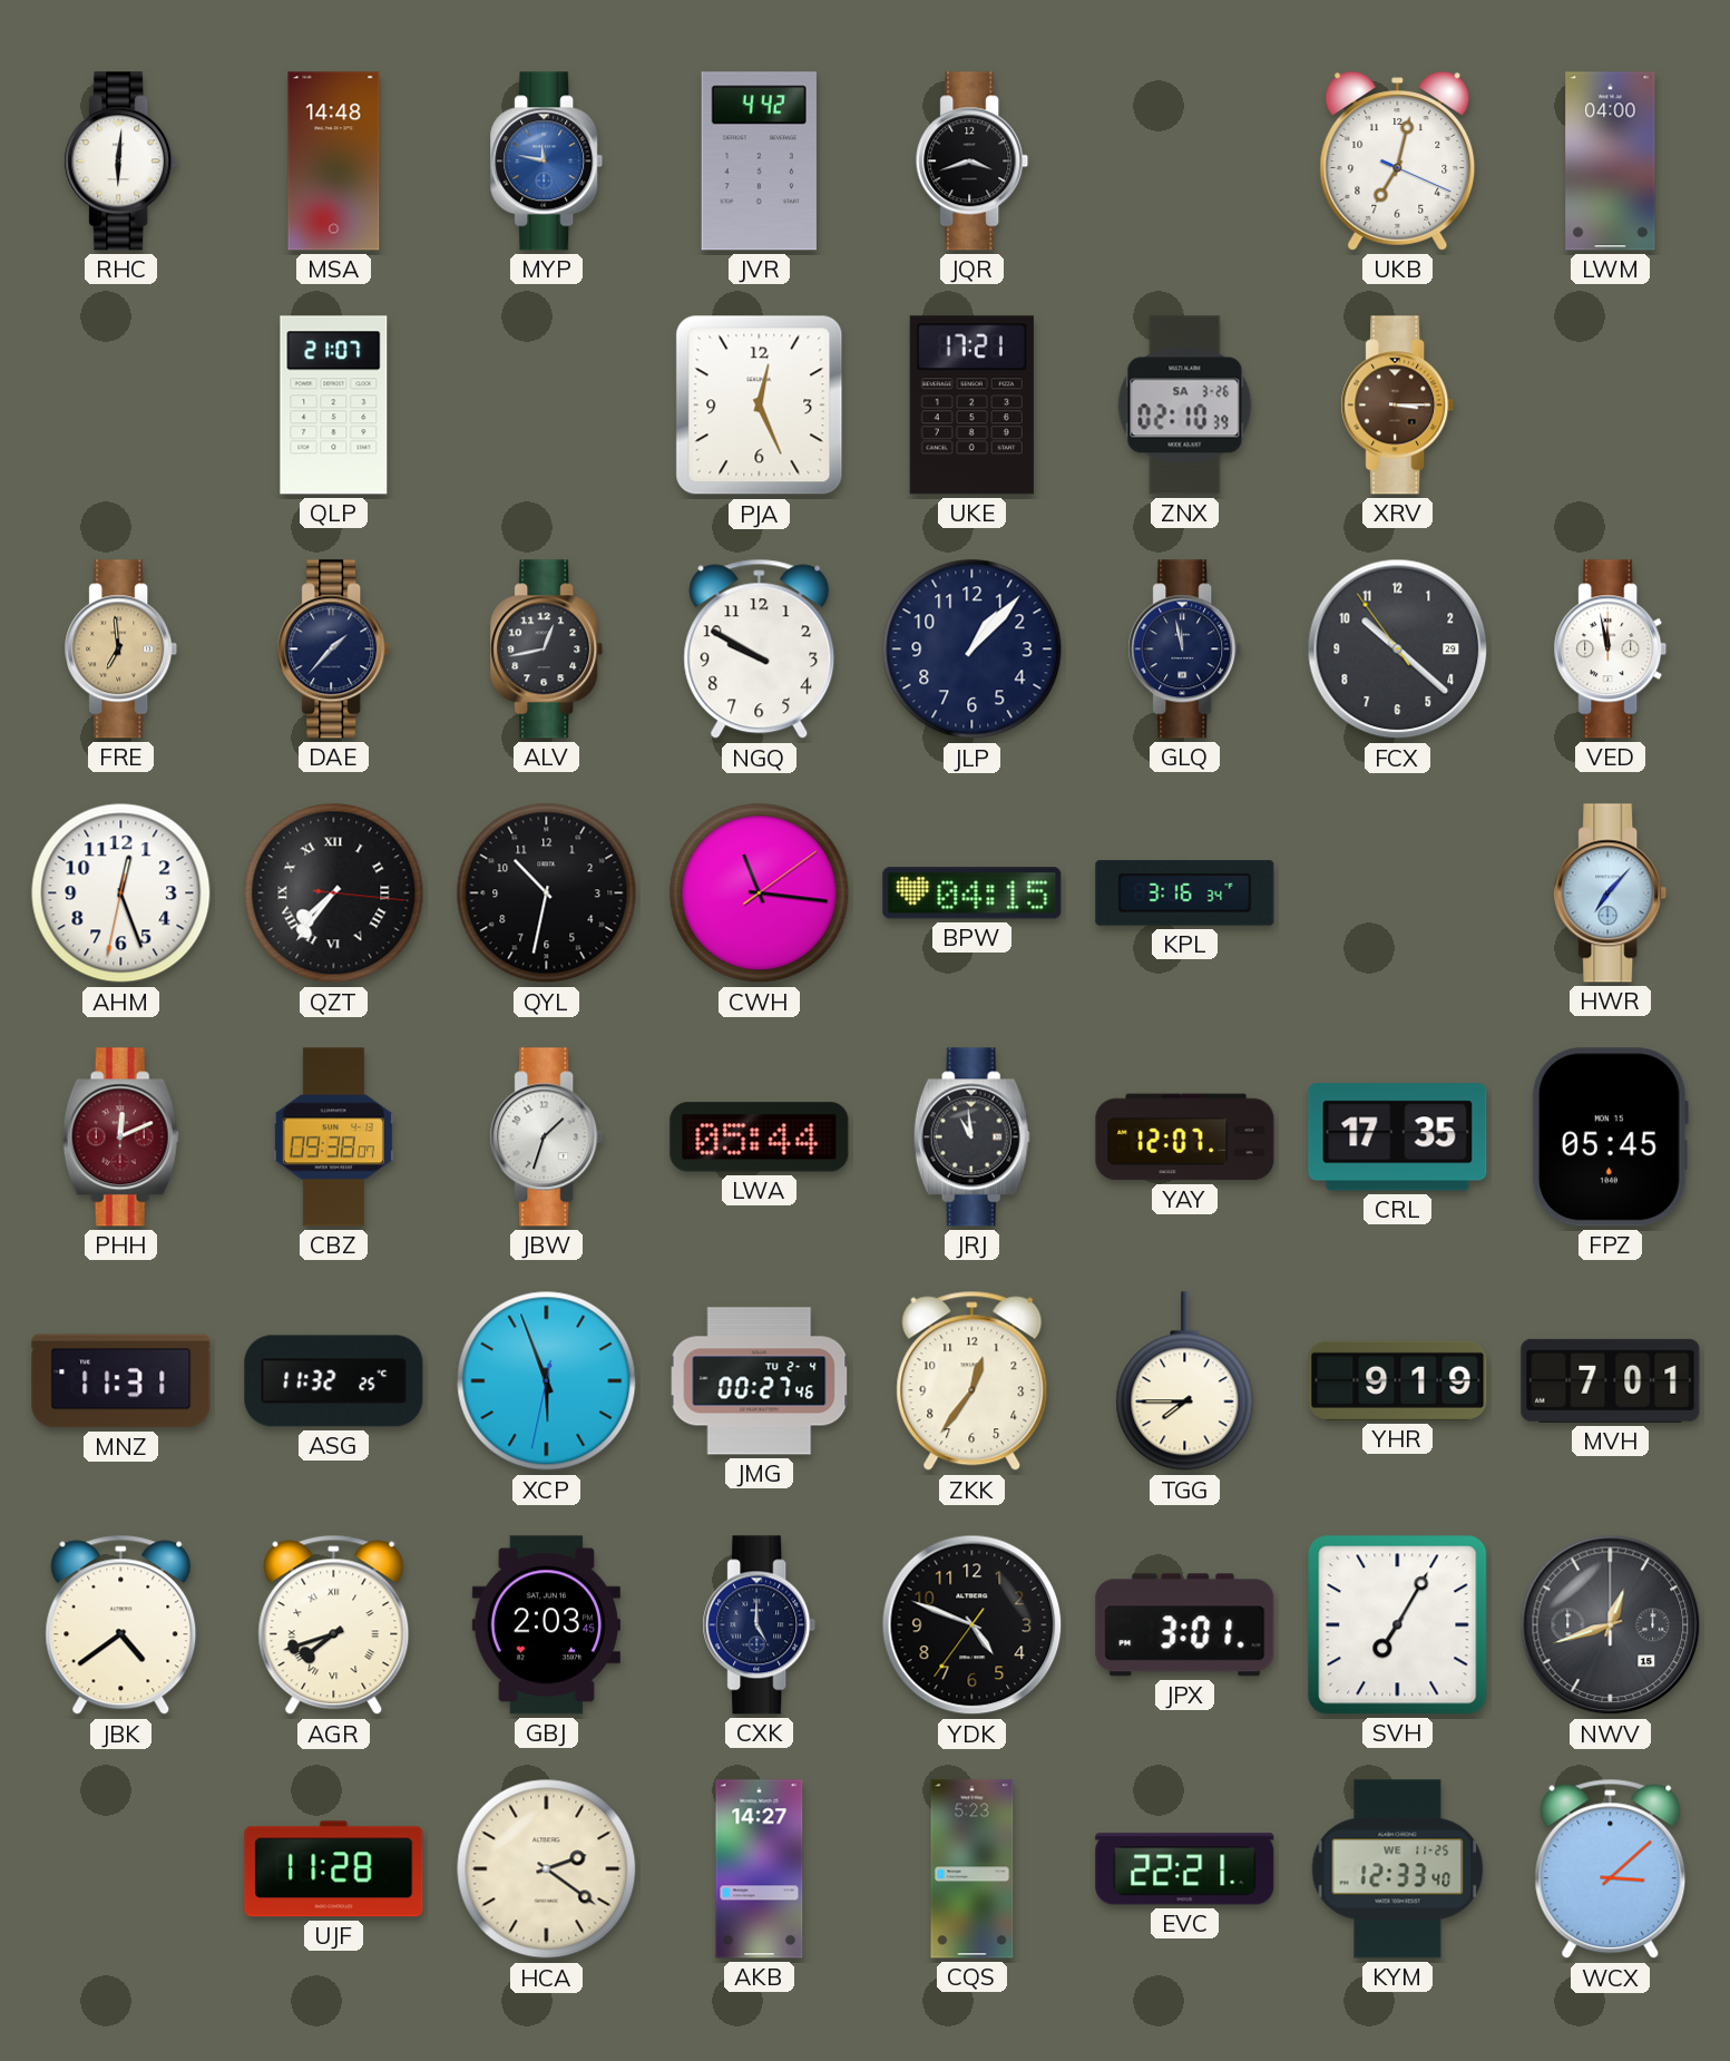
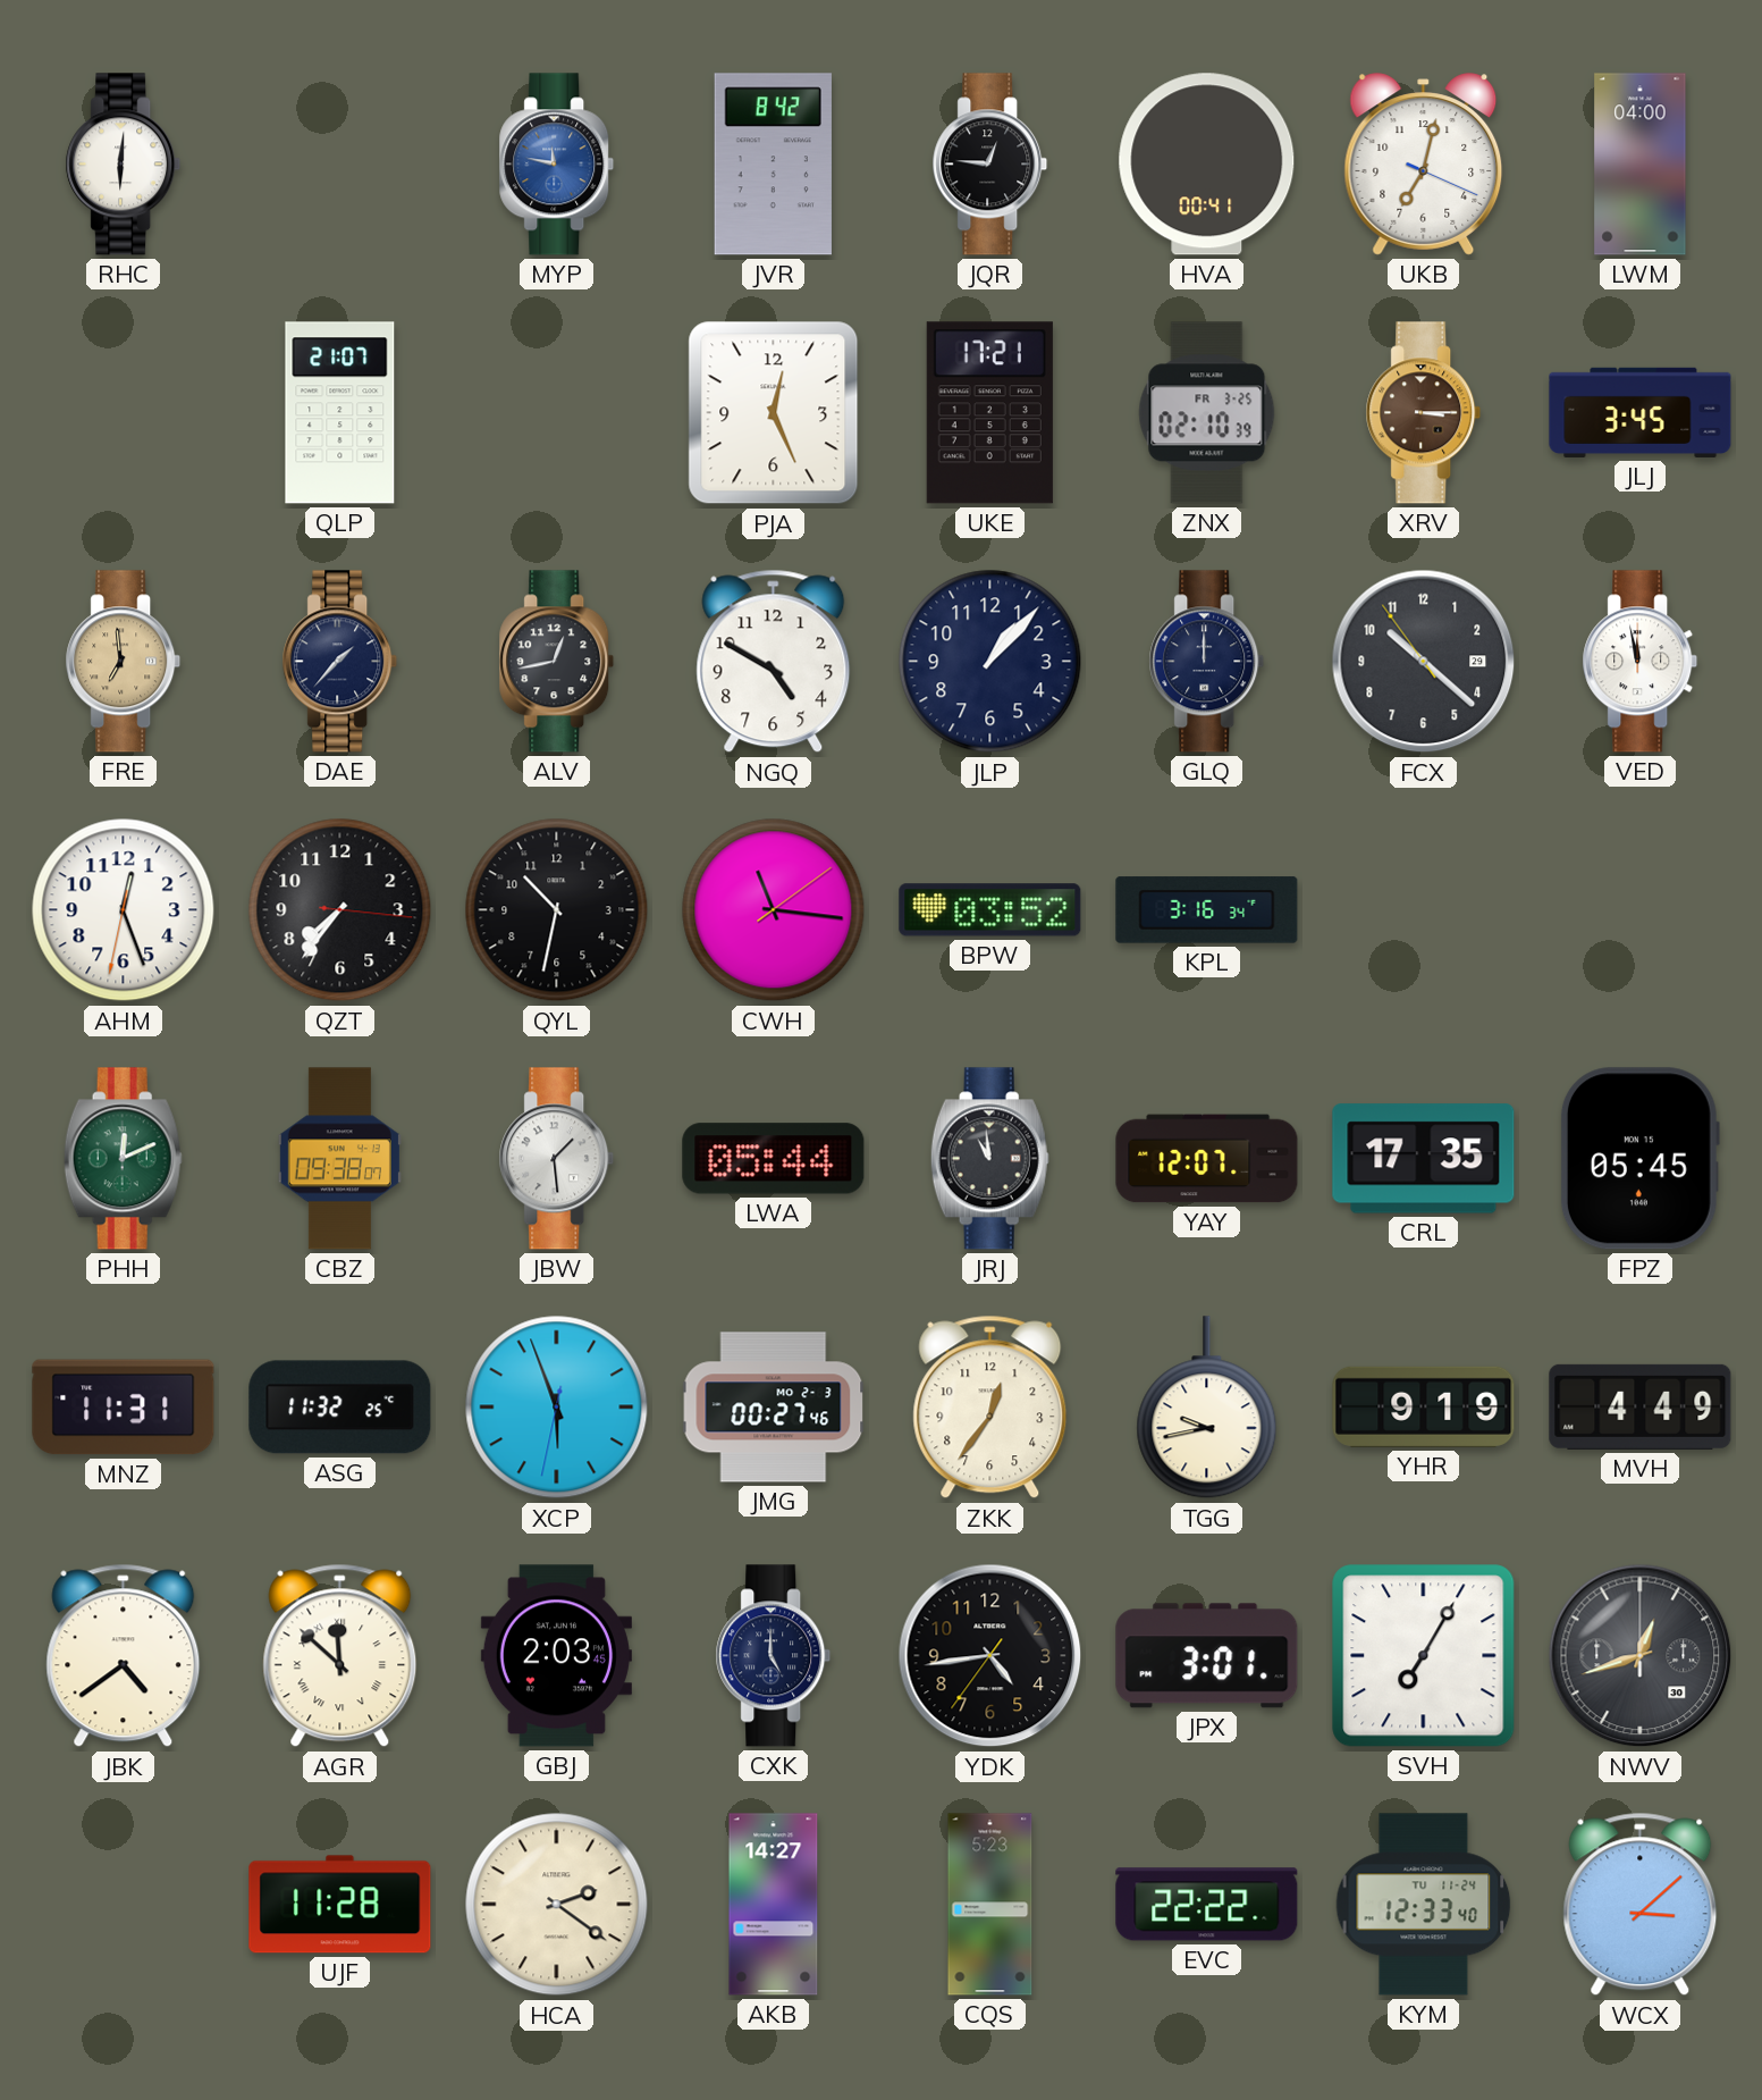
MSA: 14:48 -> none
JVR: 4:42 -> 8:42
JQR: 3:42 -> 12:46
HVA: none -> 00:41
ZNX date: SA 3-26 -> FR 3-25
JLJ: none -> 3:45
NGQ: 9:50 -> 4:50
GLQ: 11:58 -> 12:00
QZT numerals: Roman -> Arabic
BPW: 04:15 -> 03:52
HWR: 7:07 -> none
PHH dial: burgundy -> green
JBW: 1:33 -> 1:29
JMG date: TU 2-4 -> MO 2-3
TGG: 7:45 -> 9:43
MVH: 7:01 -> 4:49
AGR: 7:42 -> 11:52
YDK: 4:48 -> 4:43
NWV date: 15 -> 30
EVC: 22:21 -> 22:22
KYM date: WE 11-25 -> TU 11-24
